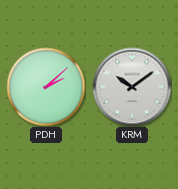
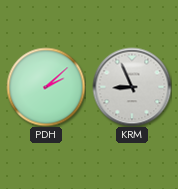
KRM: 10:09 -> 8:56
